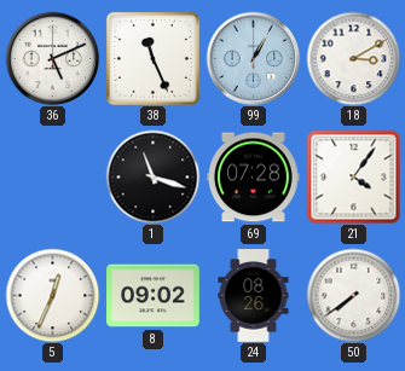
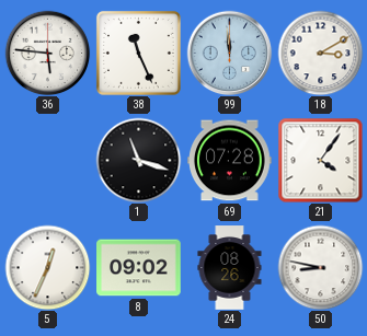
36: 5:11 -> 5:46
99: 1:05 -> 11:59
50: 7:39 -> 8:47
